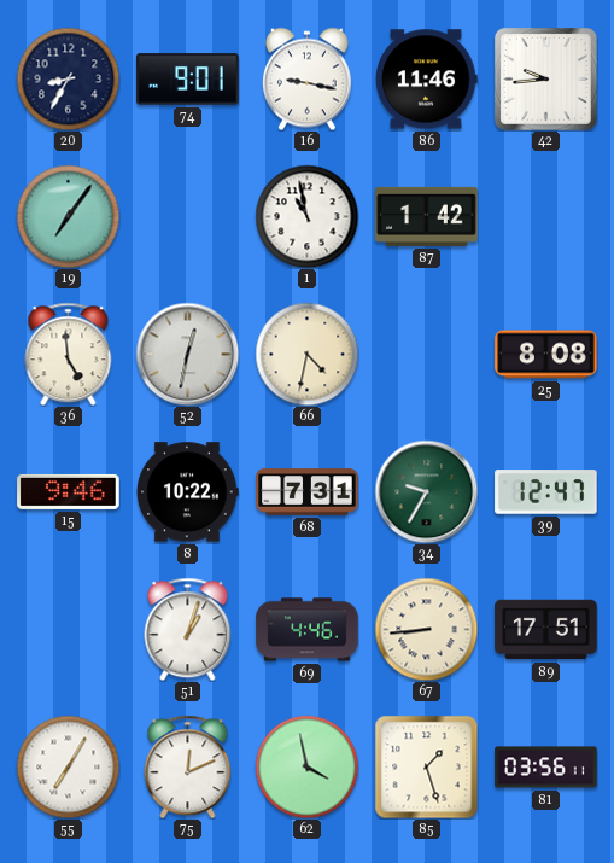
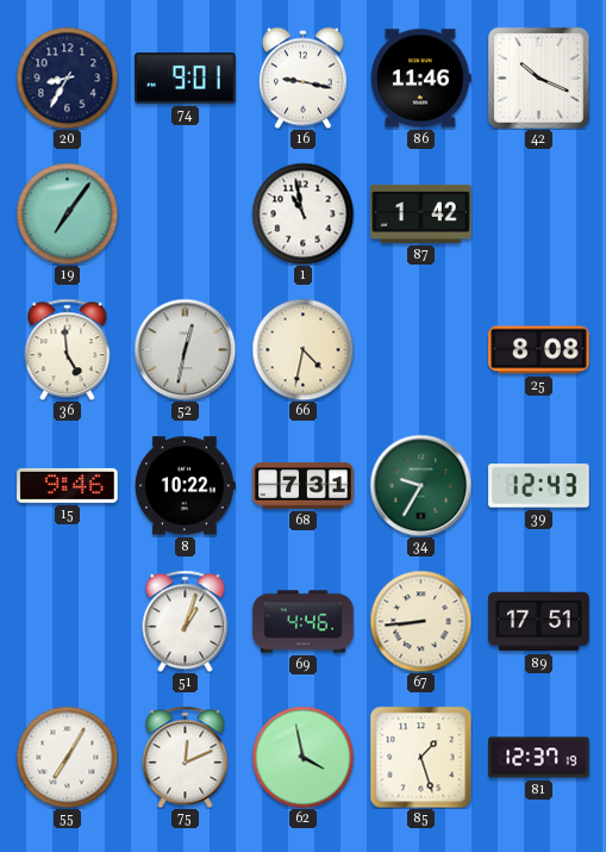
42: 9:44 -> 10:19
39: 12:47 -> 12:43
81: 03:56 -> 12:37
